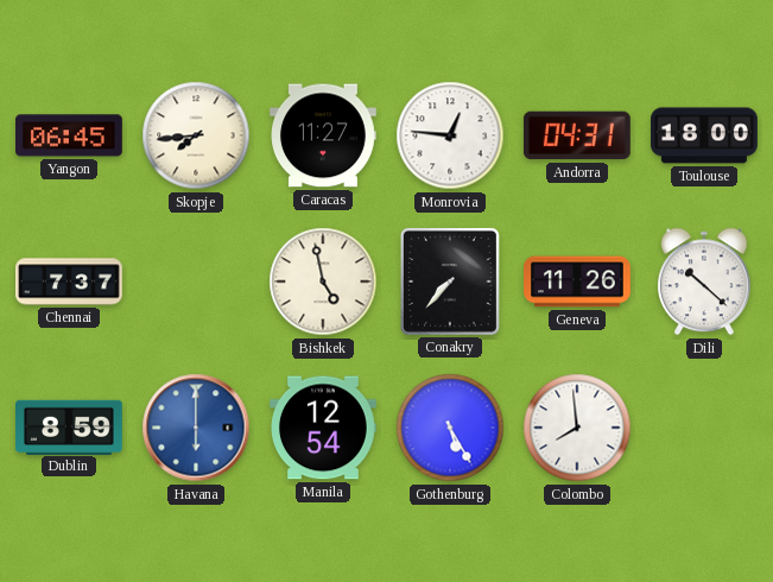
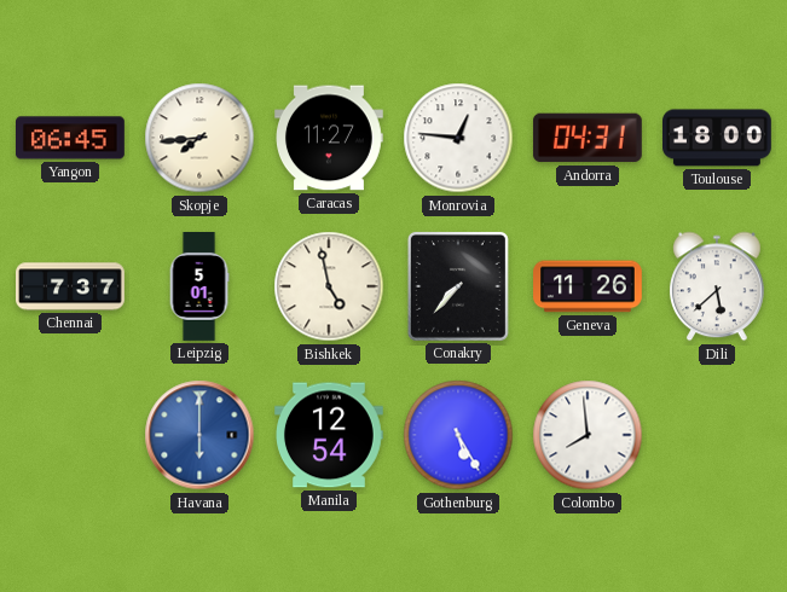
Leipzig: none -> 5:01
Dili: 10:22 -> 5:38
Dublin: 8:59 -> none
